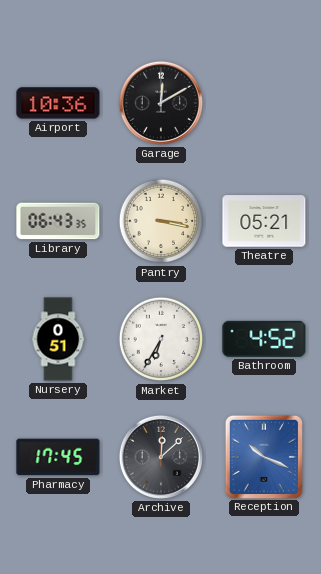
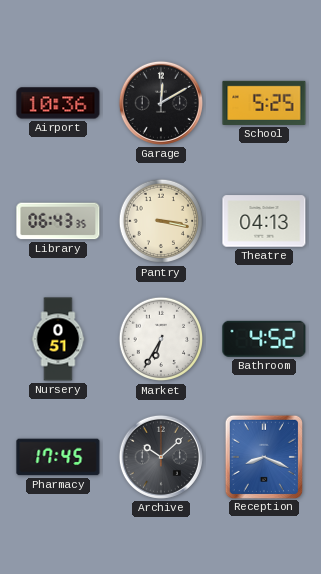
School: none -> 5:25
Theatre: 05:21 -> 04:13
Archive: 12:08 -> 10:08
Reception: 10:19 -> 8:19
